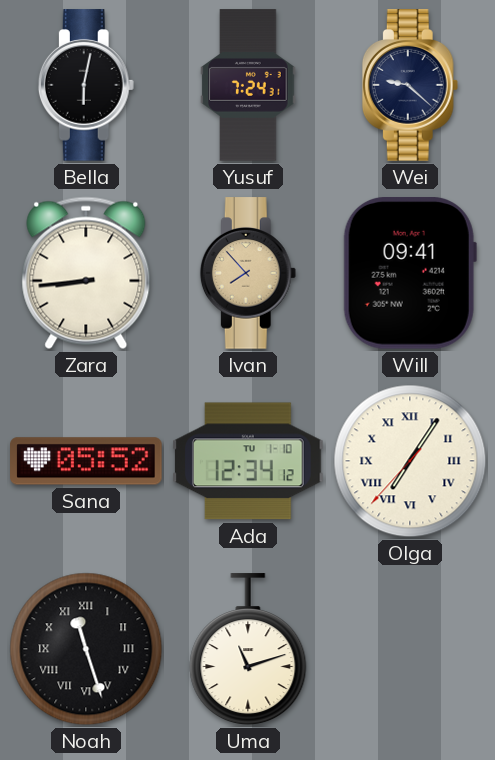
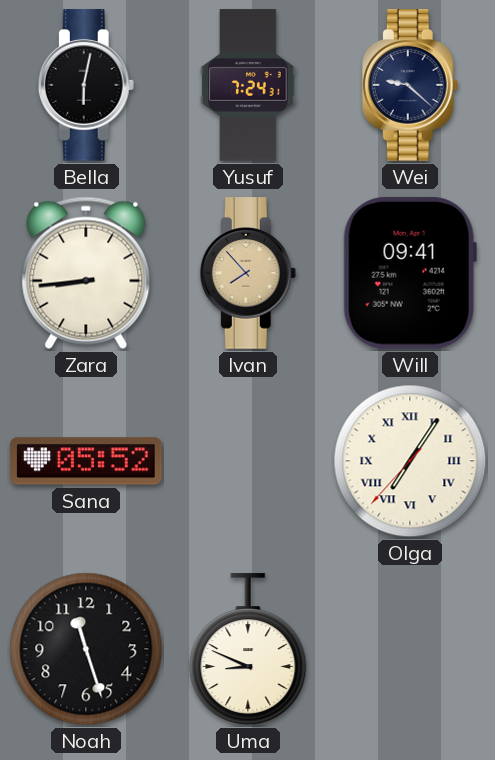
Ada: 12:34 -> none
Noah numerals: Roman -> Arabic
Uma: 11:12 -> 8:49
